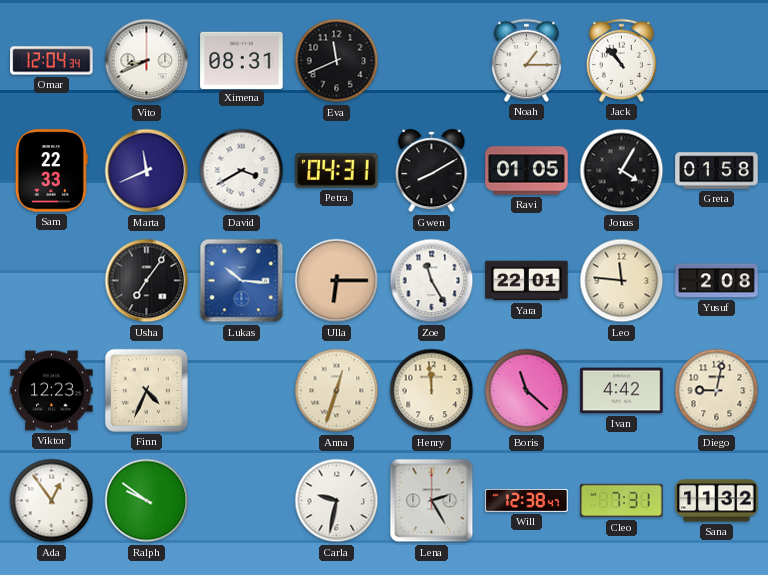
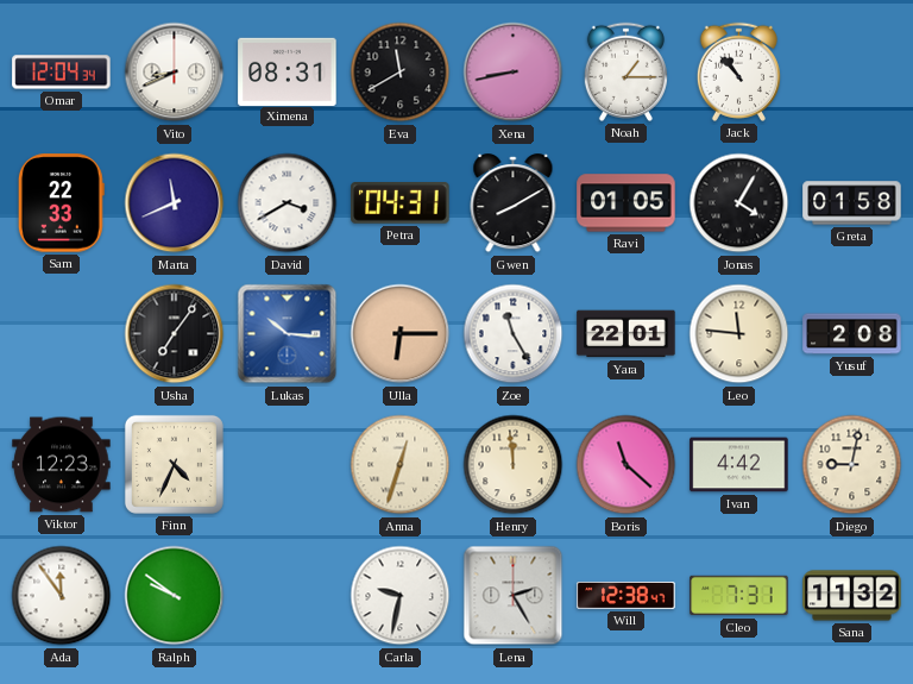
Eva: 11:41 -> 11:40
Xena: none -> 8:43
Ada: 12:54 -> 11:54
